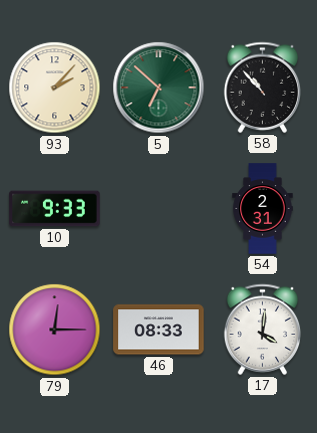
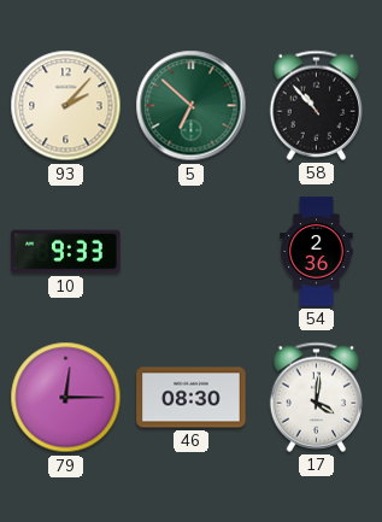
54: 2:31 -> 2:36
46: 08:33 -> 08:30
